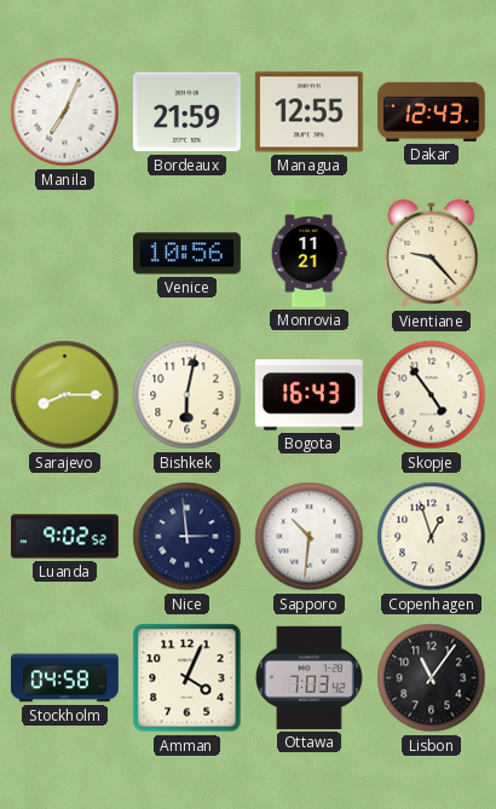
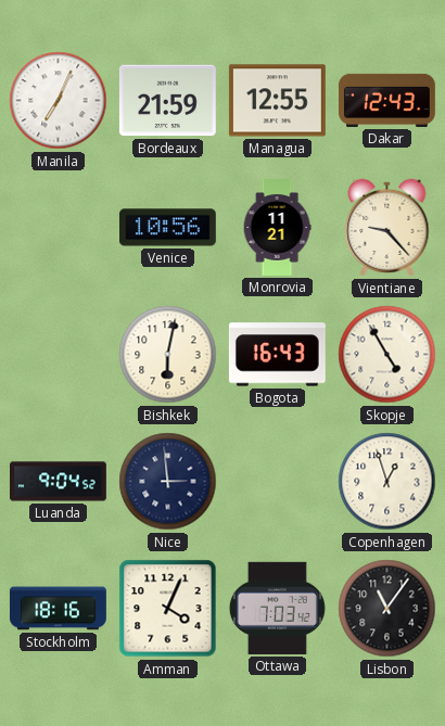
Sarajevo: 8:15 -> none
Skopje: 4:54 -> 4:55
Luanda: 9:02 -> 9:04
Sapporo: 10:31 -> none
Stockholm: 04:58 -> 18:16
